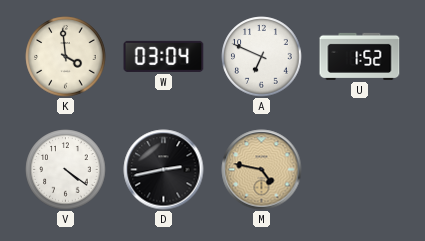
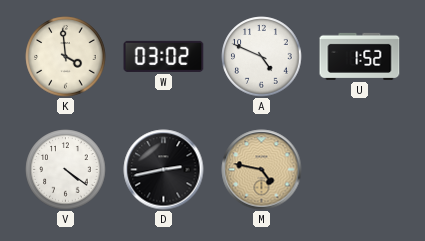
W: 03:04 -> 03:02
A: 6:49 -> 4:49
